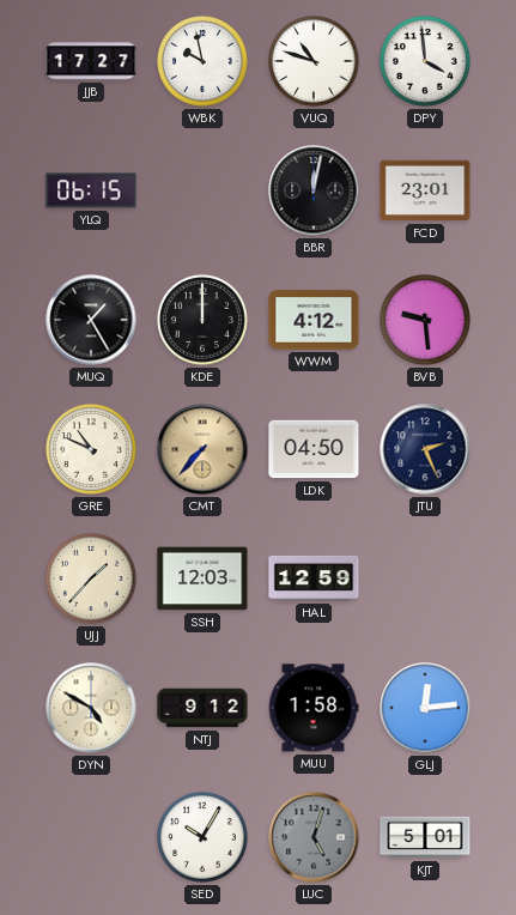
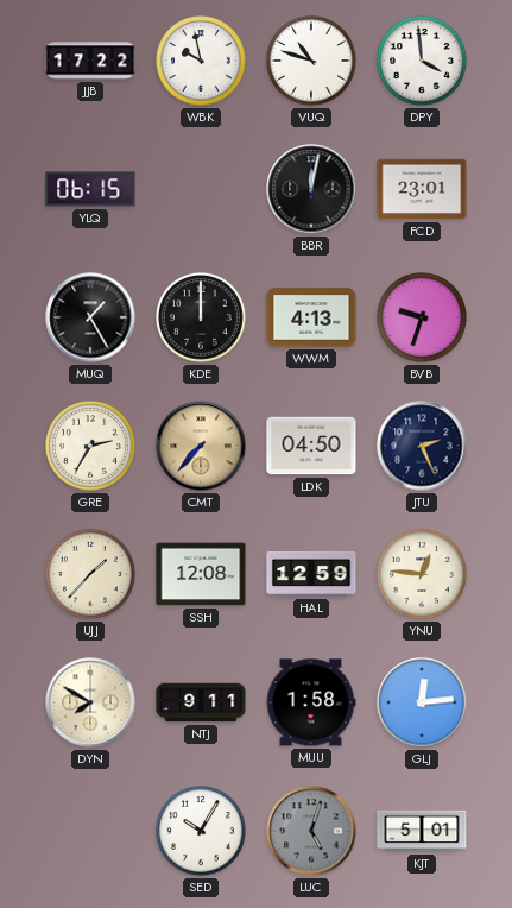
JJB: 17:27 -> 17:22
WWM: 4:12 -> 4:13
BVB: 9:29 -> 9:33
GRE: 10:49 -> 2:35
SSH: 12:03 -> 12:08
YNU: none -> 12:46
DYN: 4:50 -> 7:50
NTJ: 9:12 -> 9:11
